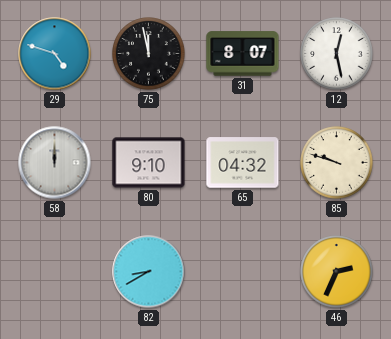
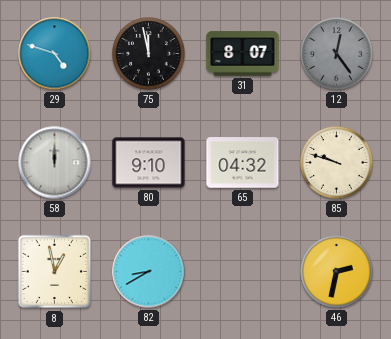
12: 12:28 -> 12:24
12 dial: white -> grey
8: none -> 12:58
46: 2:34 -> 2:32
